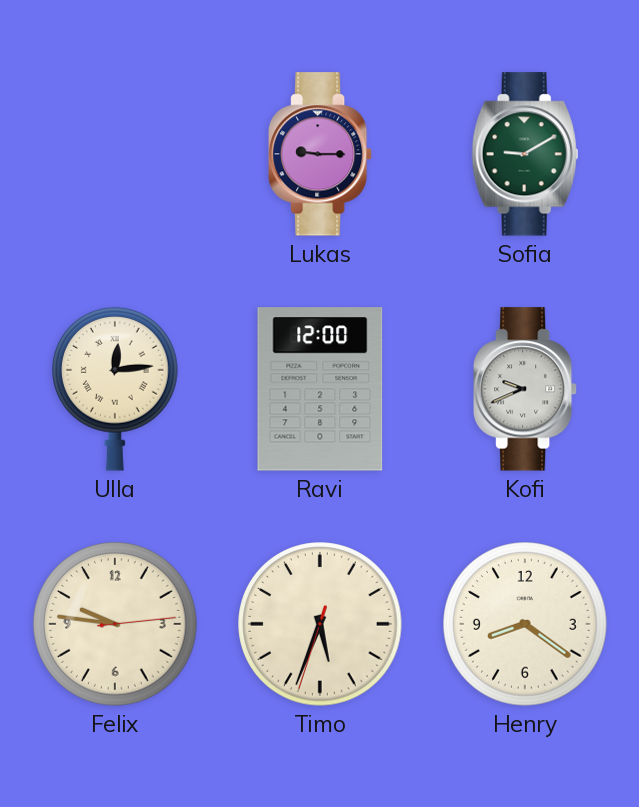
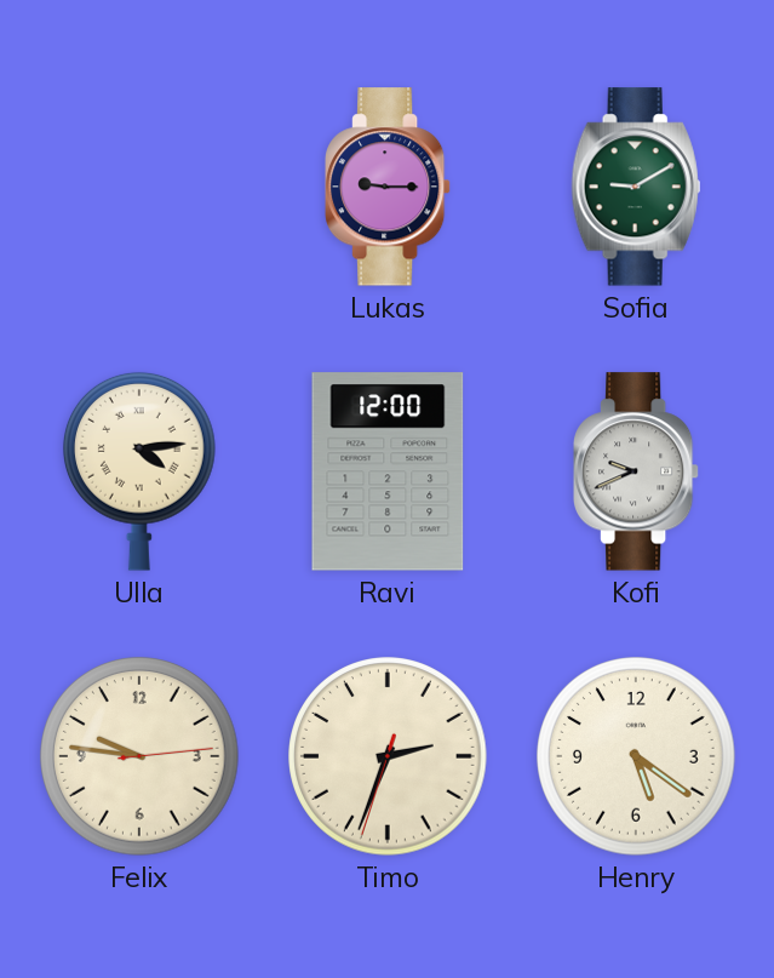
Ulla: 12:14 -> 4:14
Timo: 5:33 -> 2:33
Henry: 8:21 -> 5:21
